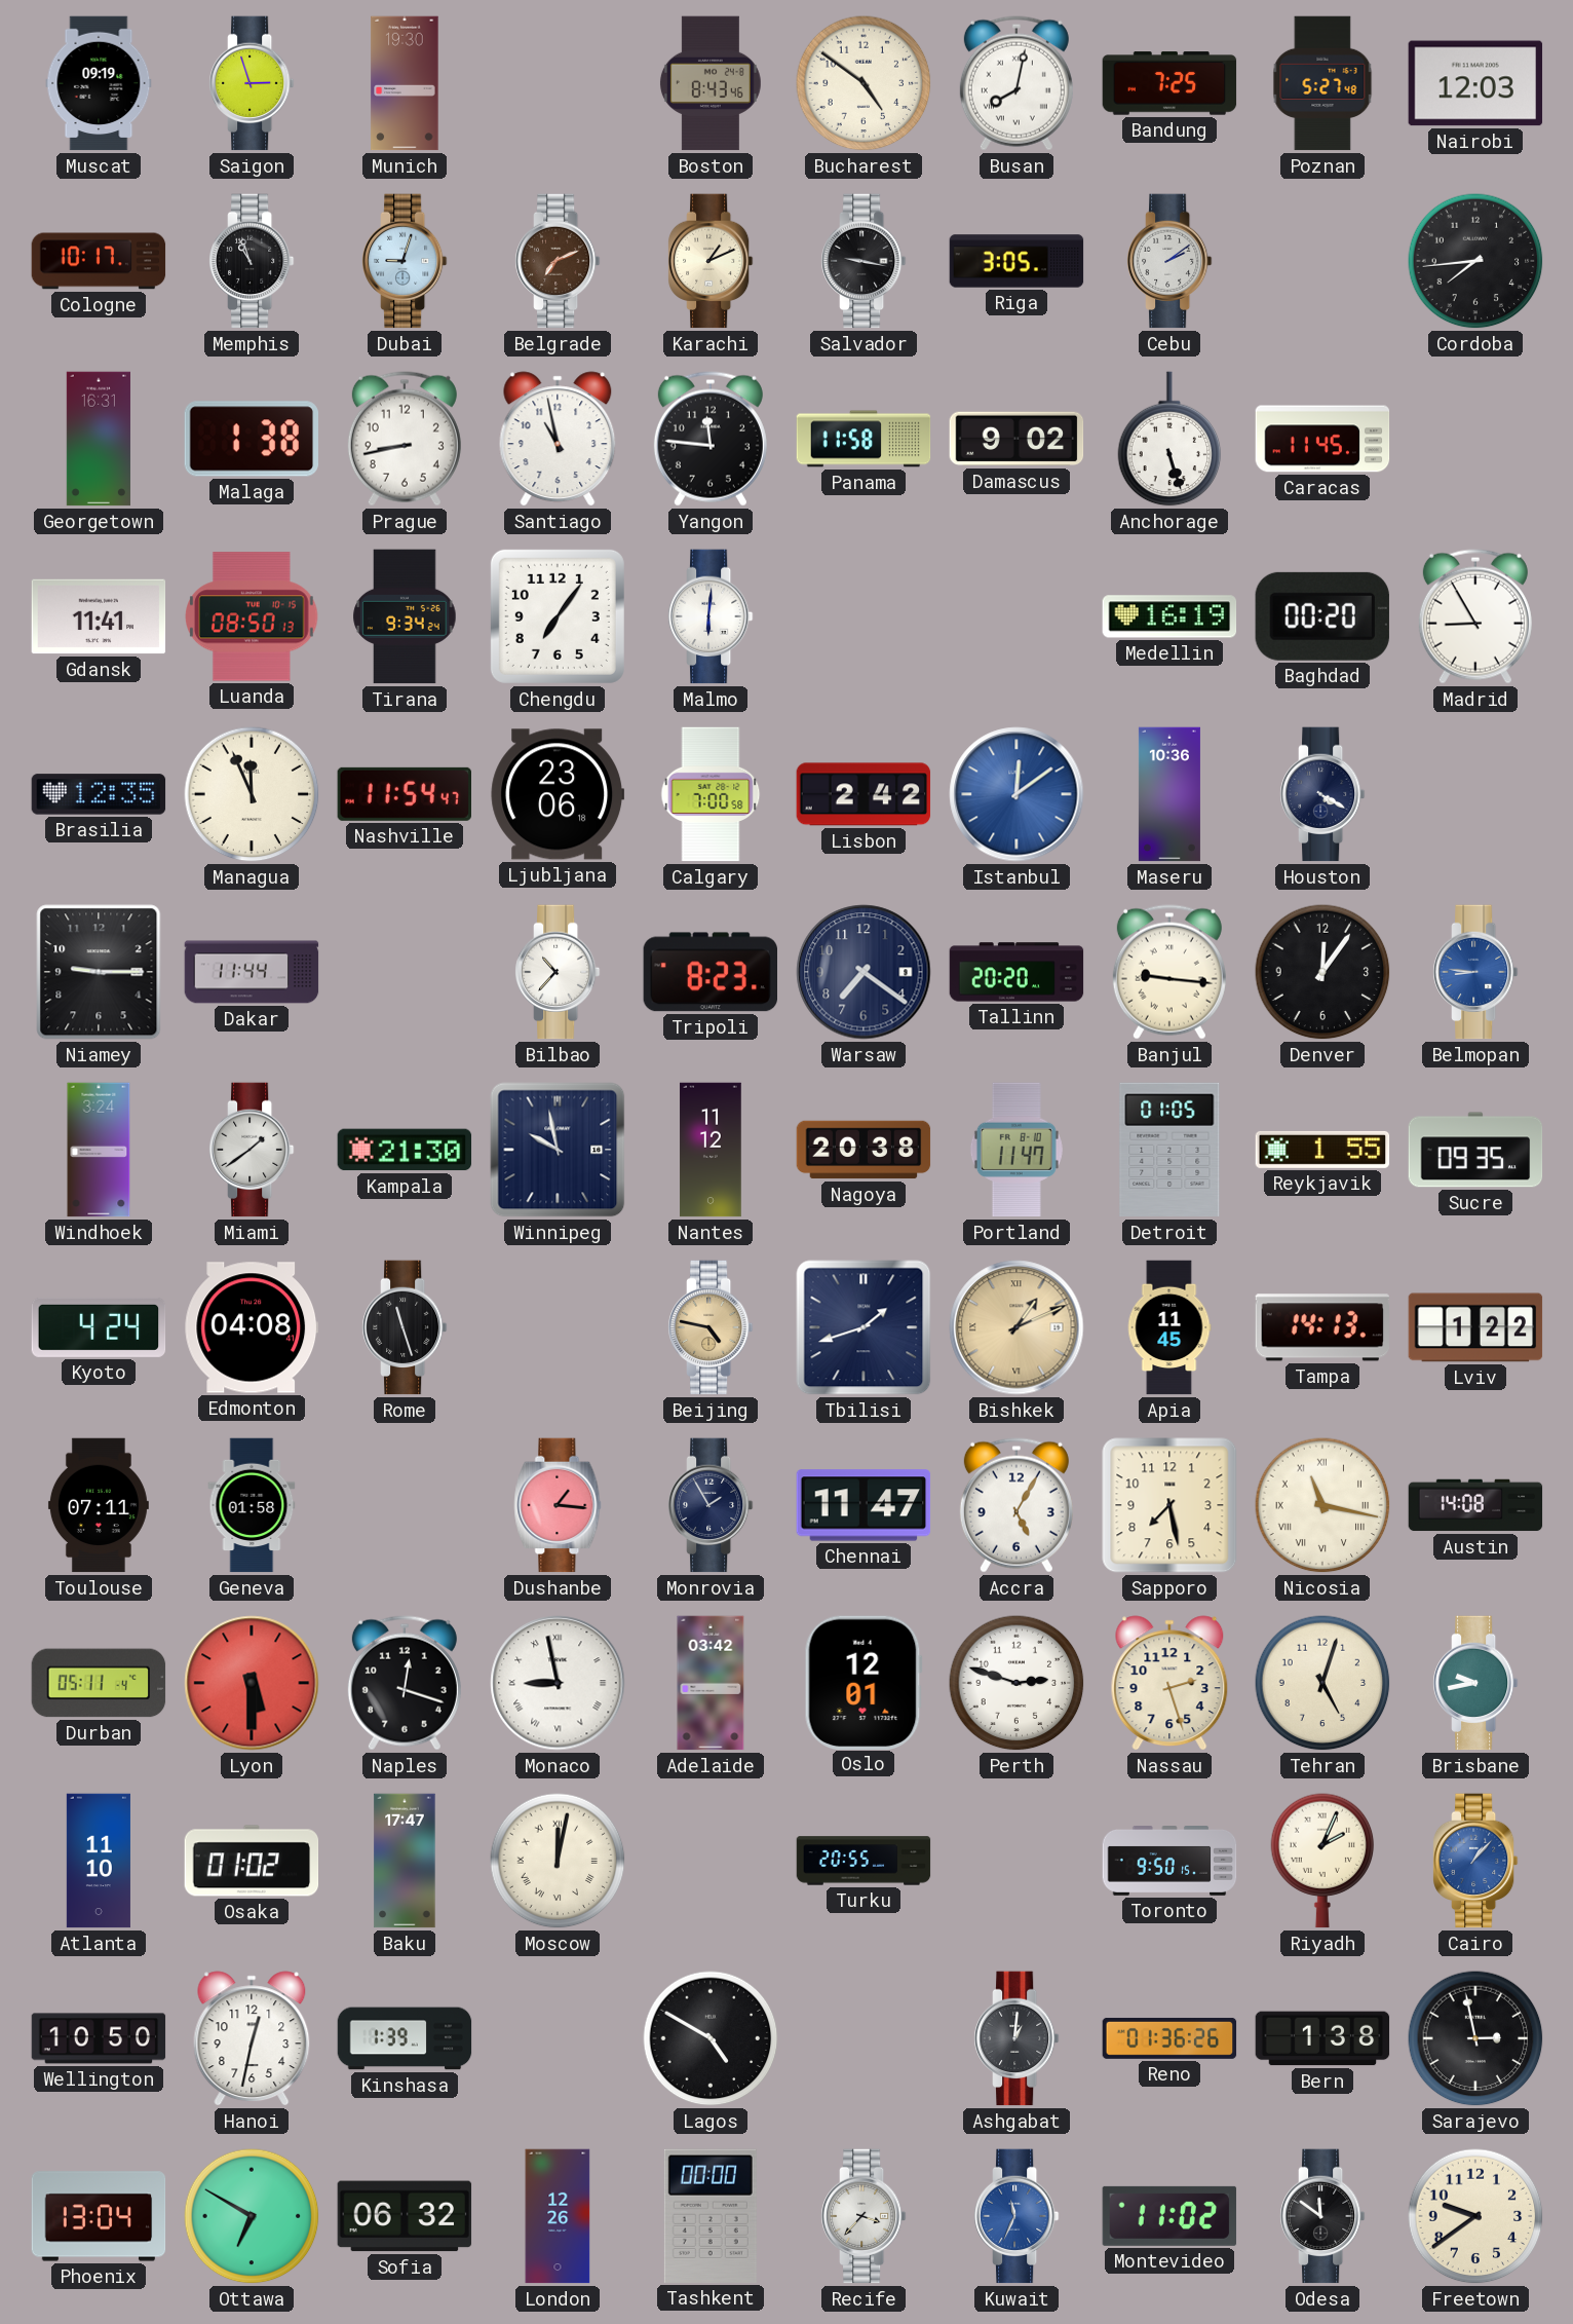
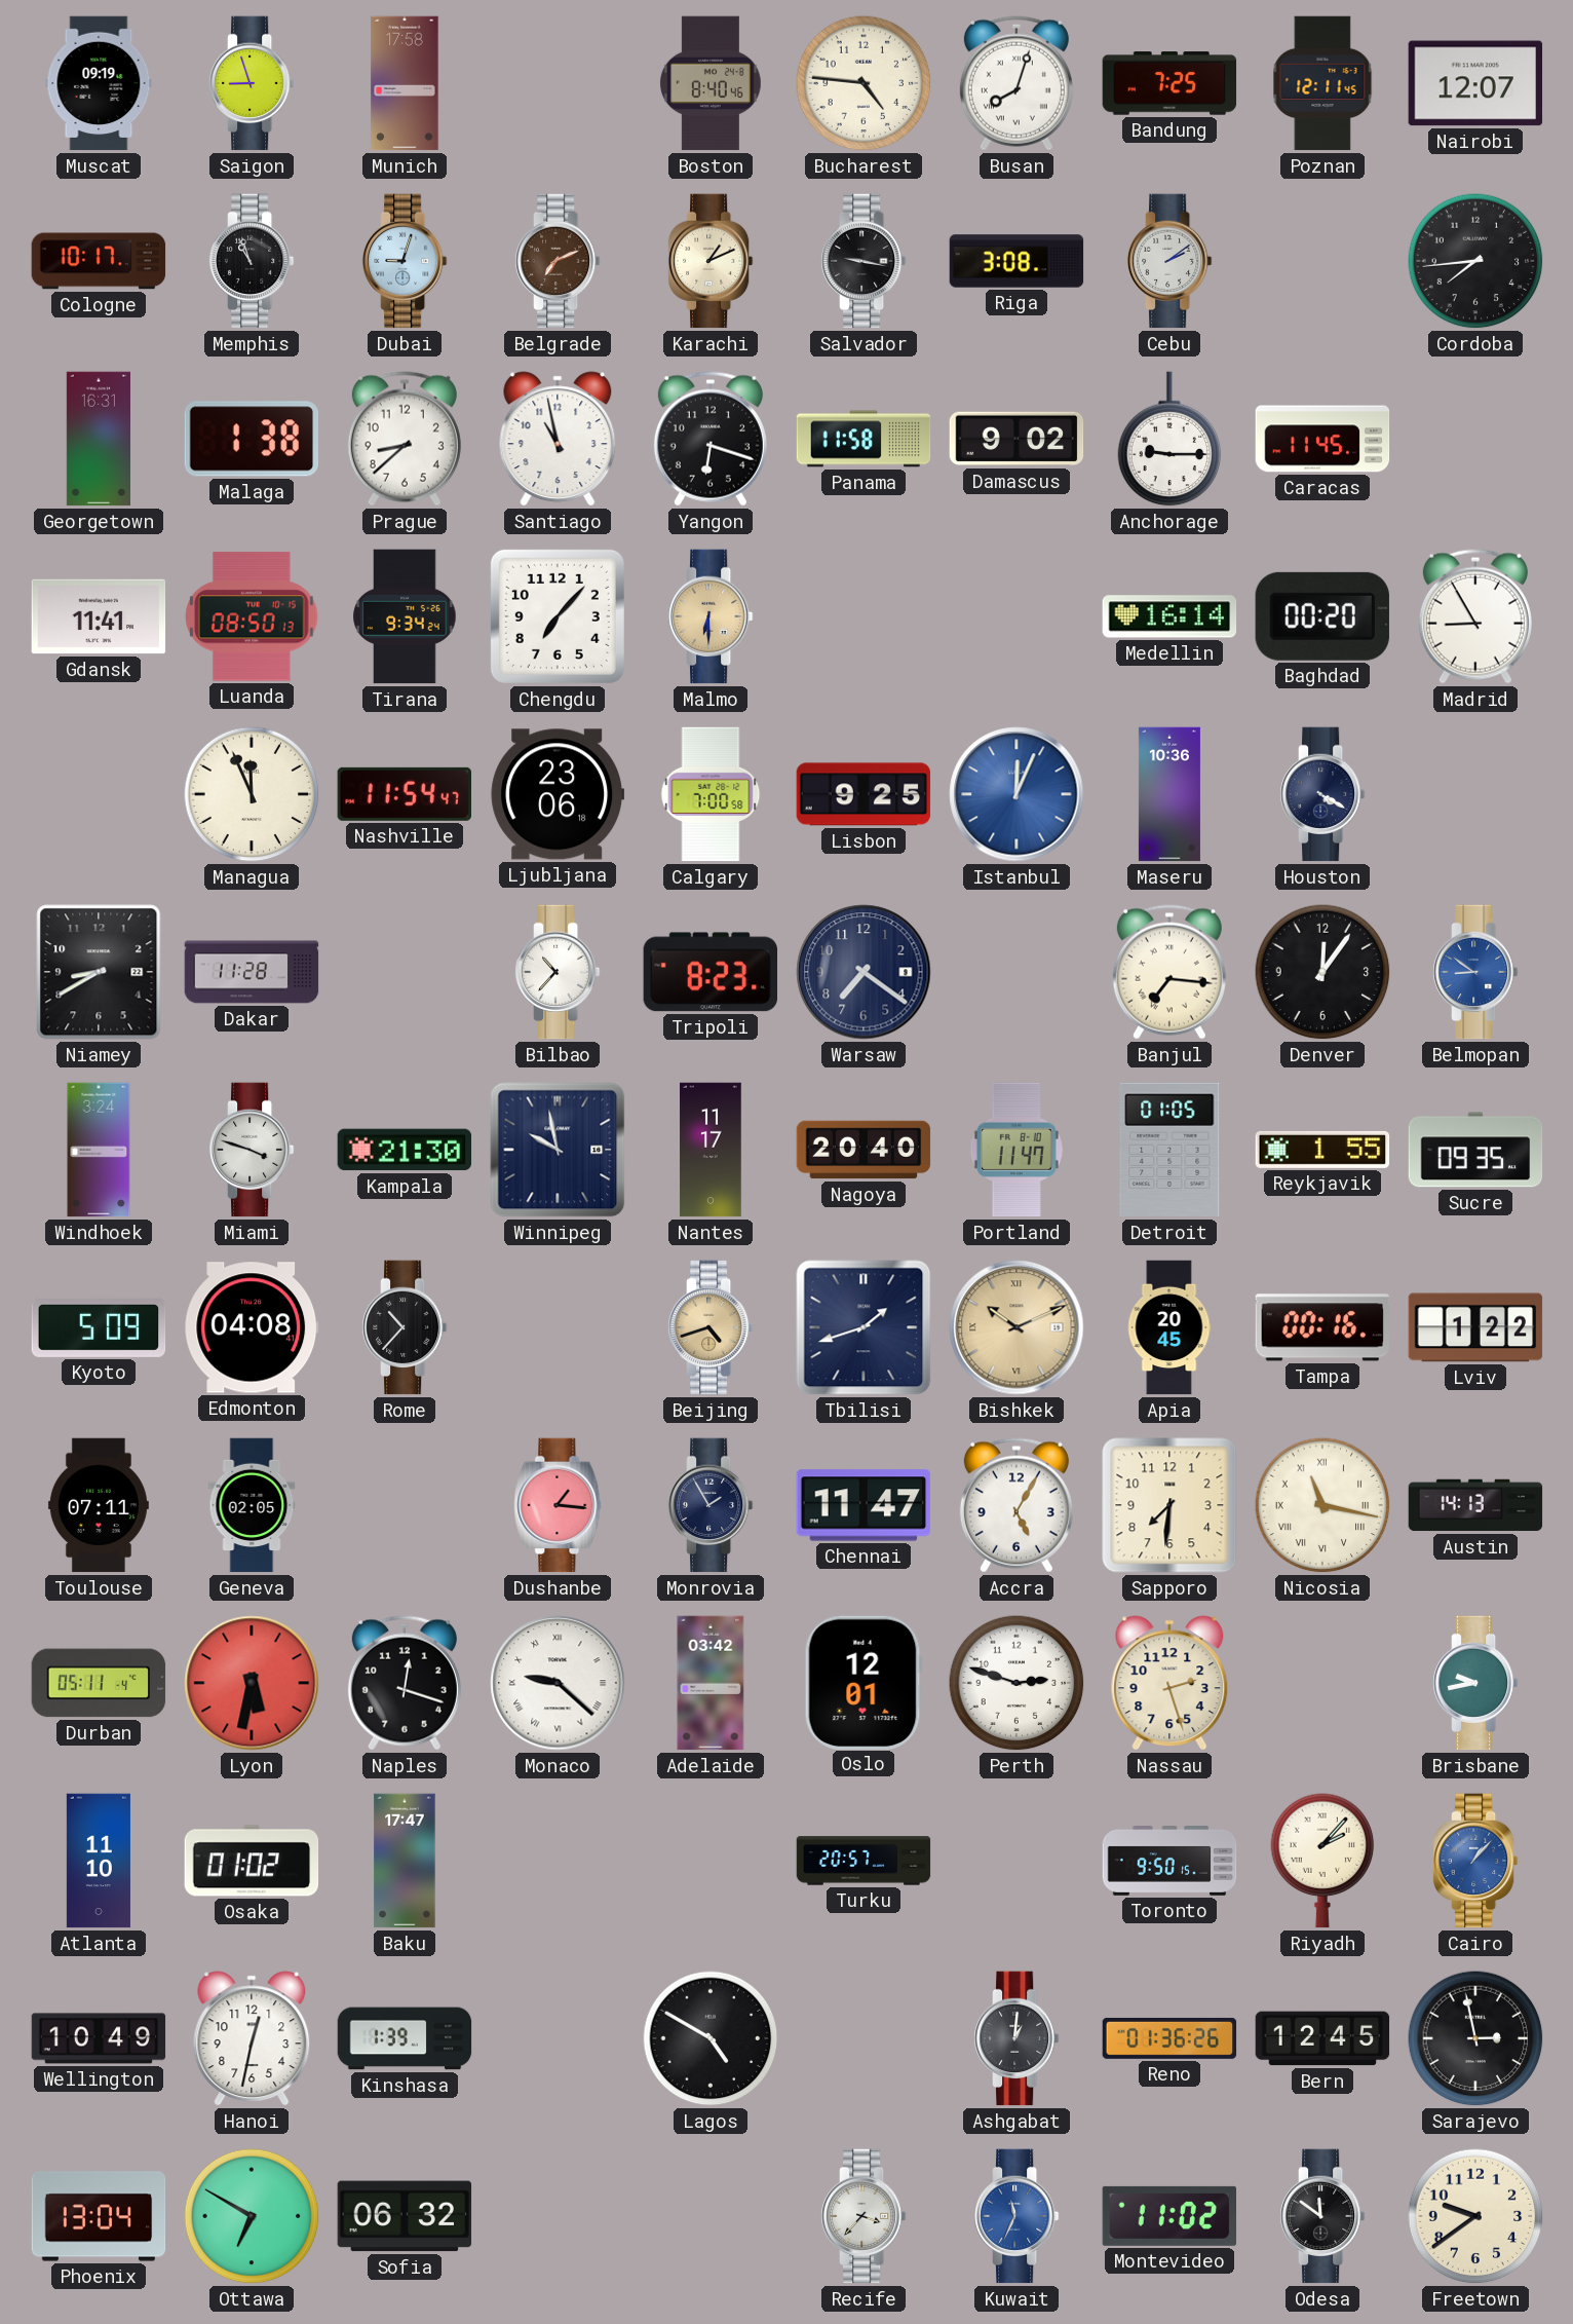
Saigon: 2:57 -> 8:57
Munich: 19:30 -> 17:58
Boston: 8:43 -> 8:40
Bucharest: 4:51 -> 4:46
Busan: 8:02 -> 8:03
Poznan: 5:27 -> 12:11
Nairobi: 12:03 -> 12:07
Riga: 3:05 -> 3:08
Prague: 8:43 -> 8:38
Yangon: 11:46 -> 6:18
Anchorage: 5:27 -> 9:15
Chengdu: 7:06 -> 7:07
Malmo: 6:01 -> 6:30
Malmo dial: white -> champagne
Medellin: 16:19 -> 16:14
Brasilia: 12:35 -> none
Lisbon: 2:42 -> 9:25
Istanbul: 12:09 -> 12:04
Niamey: 9:15 -> 8:40
Dakar: 11:44 -> 11:28
Tallinn: 20:20 -> none
Banjul: 9:16 -> 7:16
Belmopan: 8:46 -> 8:51
Miami: 1:39 -> 3:48
Nantes: 11:12 -> 11:17
Nagoya: 20:38 -> 20:40
Kyoto: 4:24 -> 5:09
Rome: 11:27 -> 10:37
Beijing: 4:47 -> 4:42
Bishkek: 1:11 -> 10:11
Apia: 11:45 -> 20:45
Tampa: 14:13 -> 00:16
Geneva: 01:58 -> 02:05
Sapporo: 7:28 -> 7:31
Austin: 14:08 -> 14:13
Lyon: 5:30 -> 5:32
Monaco: 8:58 -> 9:22
Tehran: 5:03 -> none
Moscow: 12:02 -> none
Turku: 20:55 -> 20:57
Riyadh: 2:04 -> 2:07
Wellington: 10:50 -> 10:49
Bern: 1:38 -> 12:45
London: 12:26 -> none
Tashkent: 00:00 -> none
